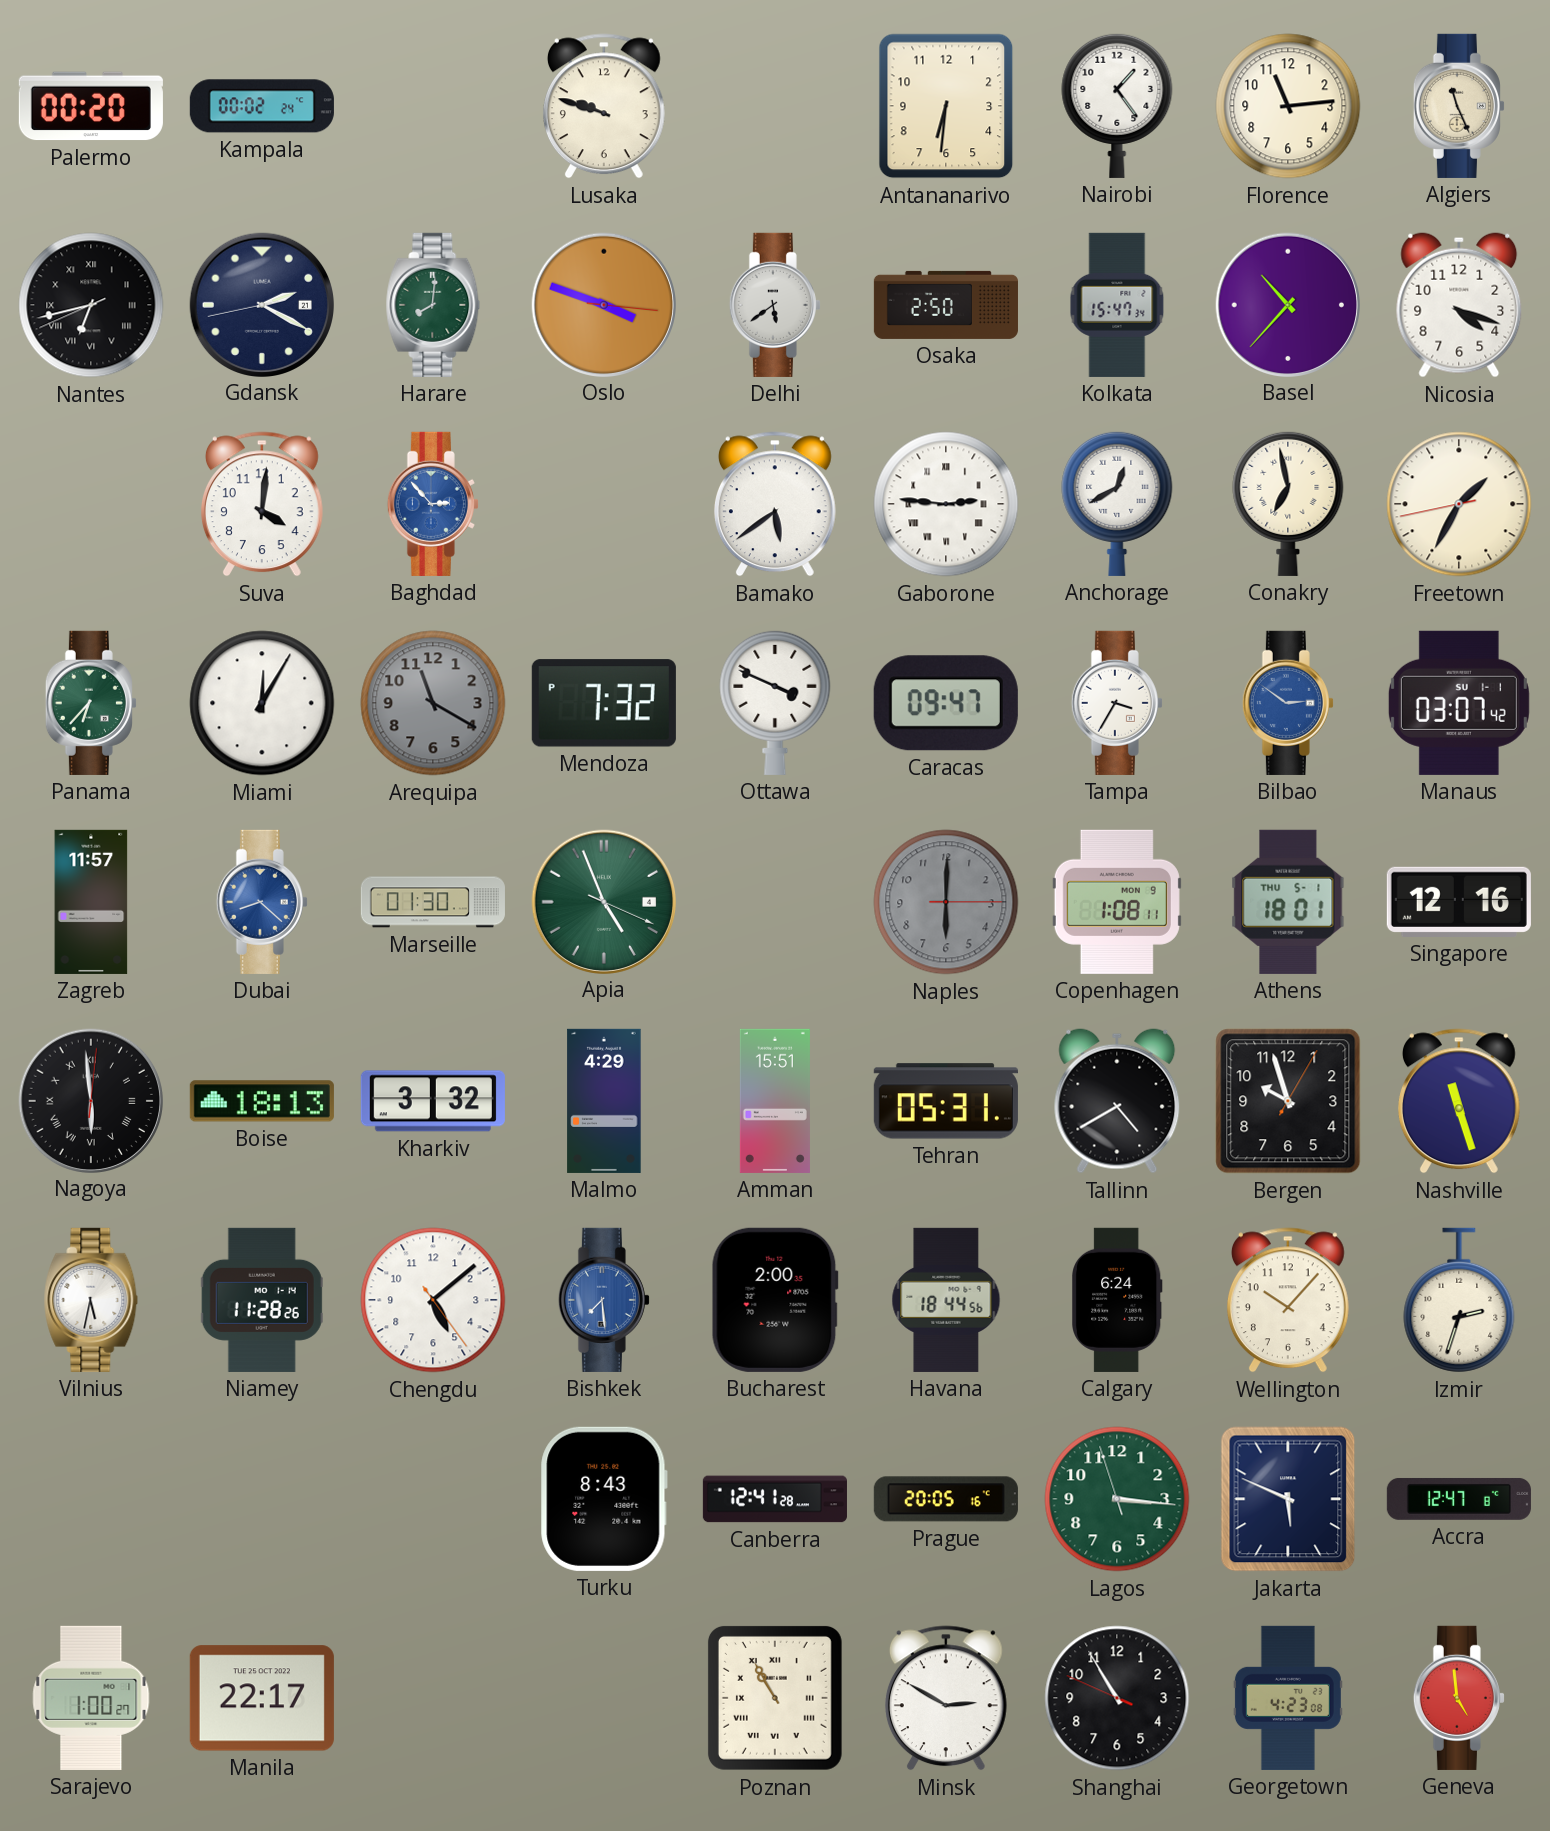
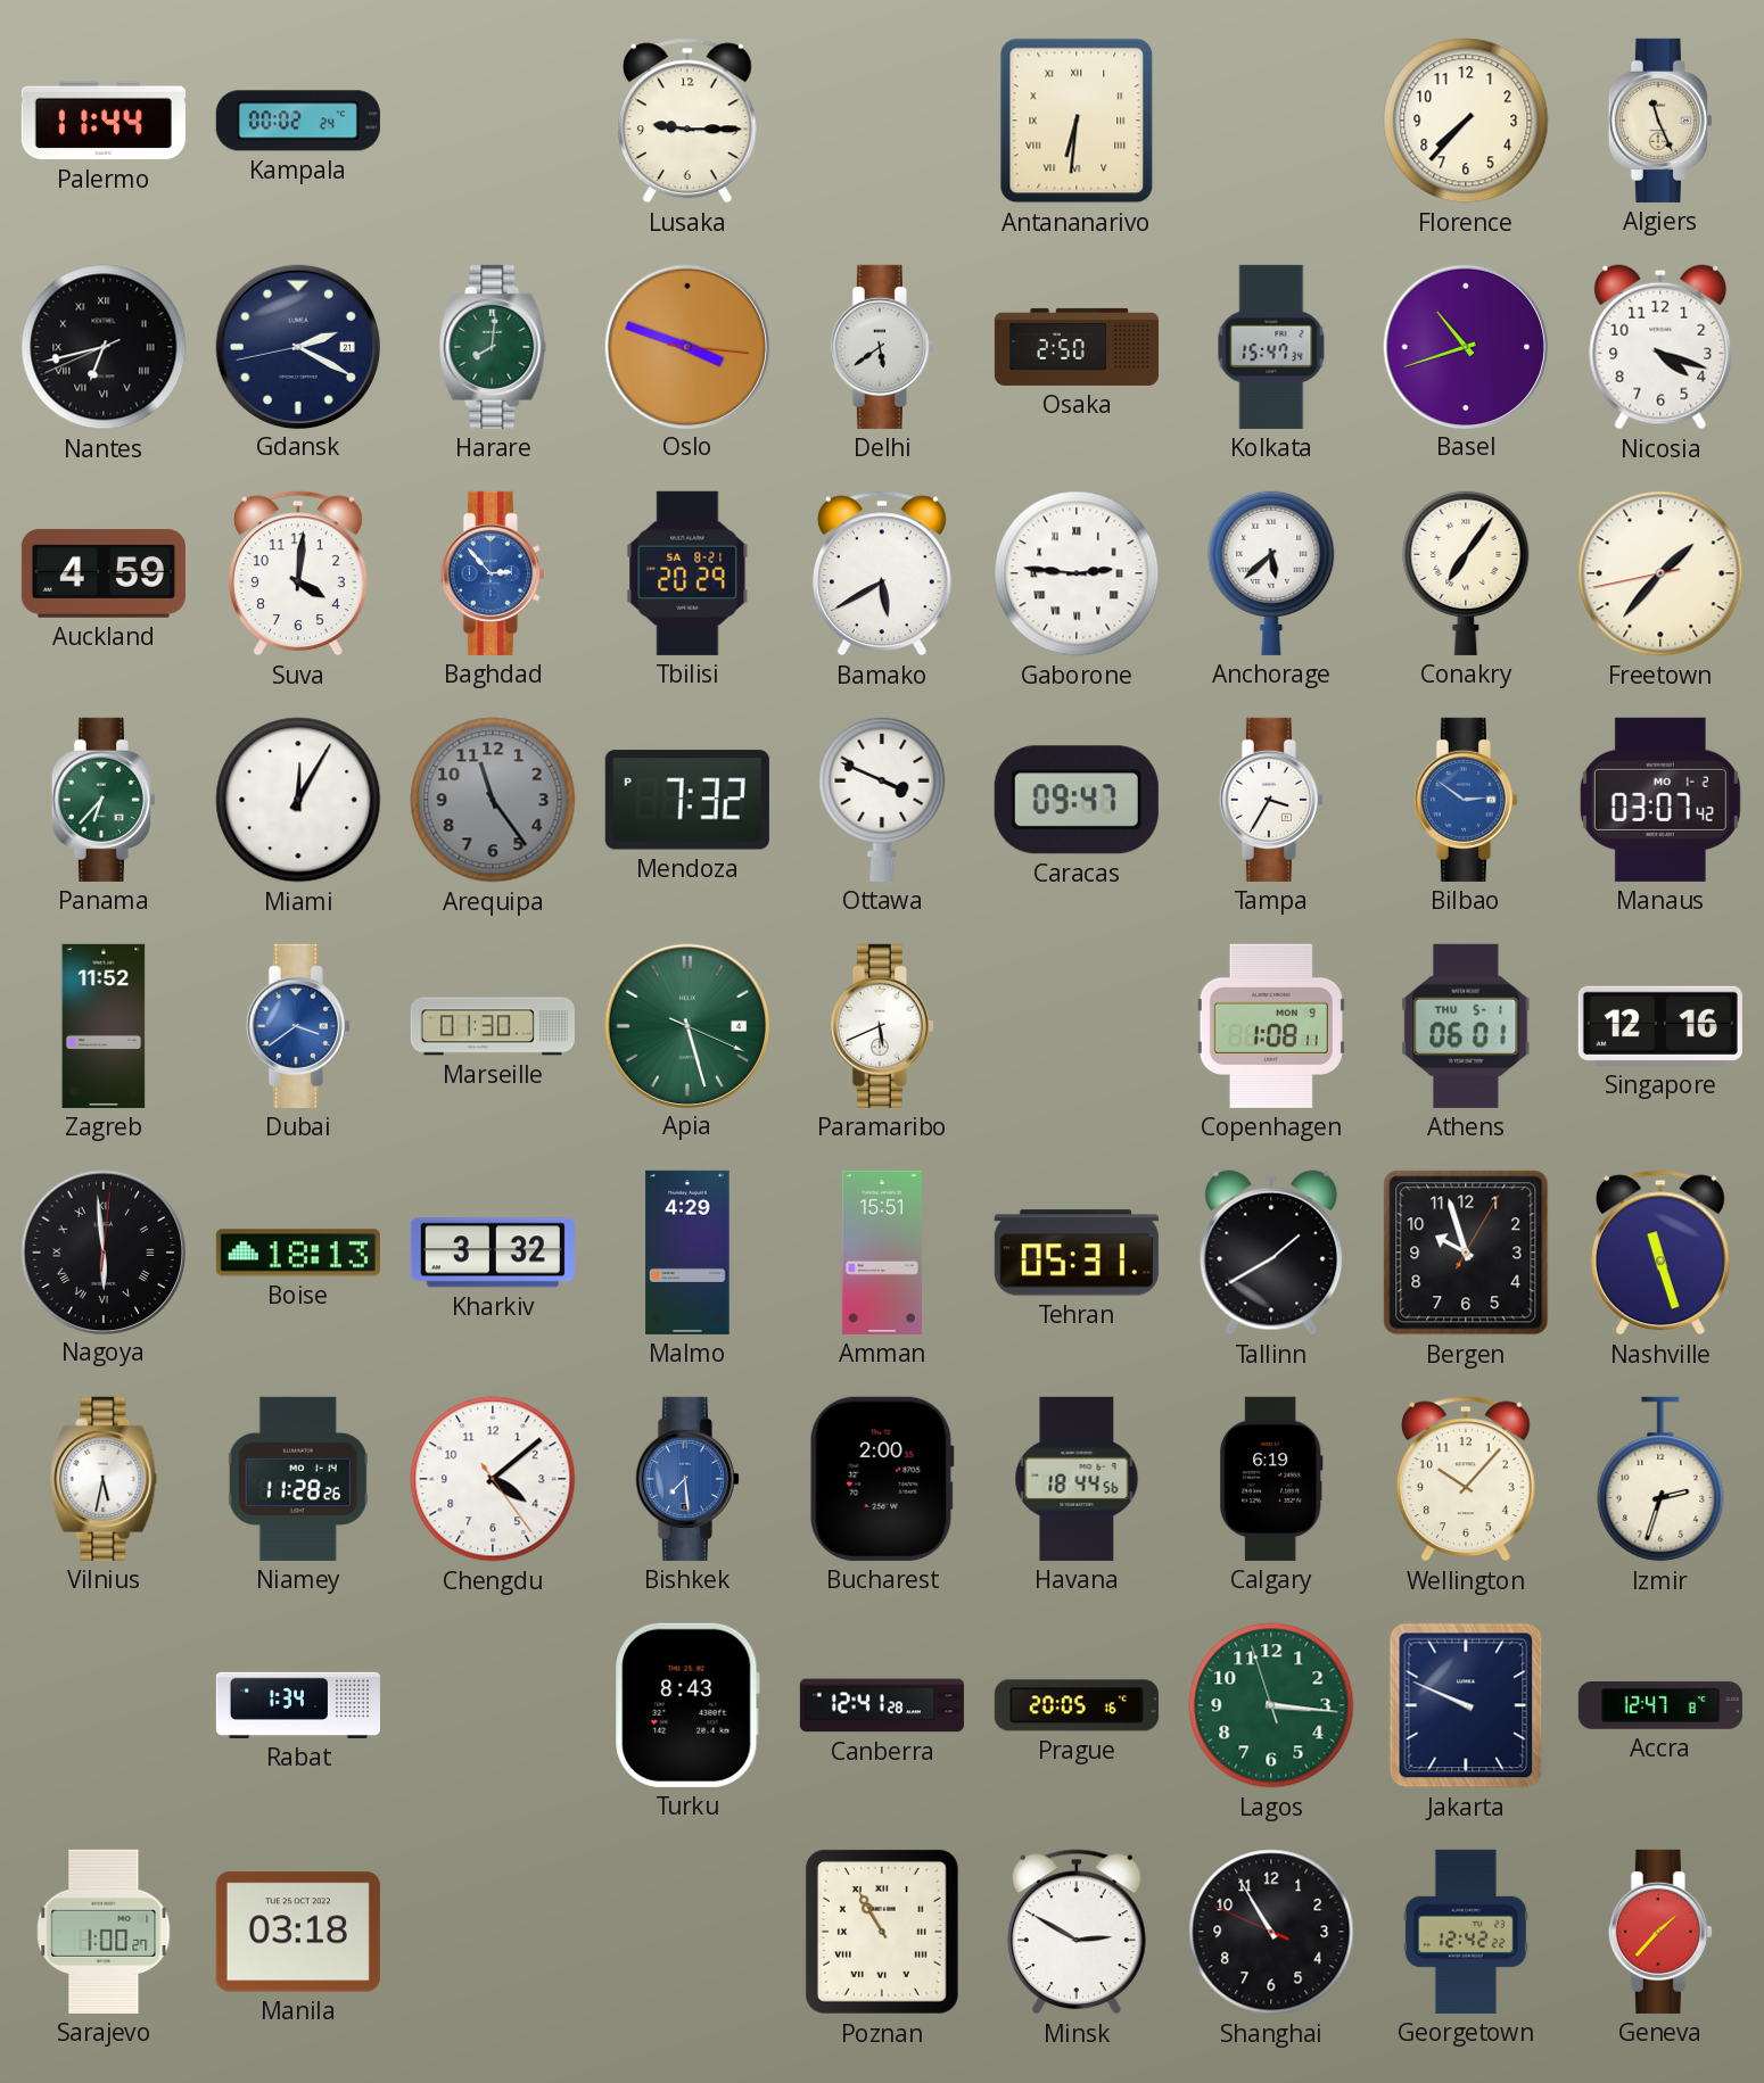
Palermo: 00:20 -> 11:44
Lusaka: 9:48 -> 9:15
Antananarivo numerals: Arabic -> Roman
Nairobi: 1:24 -> none
Florence: 11:14 -> 7:37
Basel: 10:37 -> 10:42
Auckland: none -> 4:59
Tbilisi: none -> 20:29
Bamako: 5:39 -> 5:40
Anchorage: 12:40 -> 5:38
Conakry: 6:58 -> 7:06
Freetown: 1:34 -> 1:36
Arequipa: 11:20 -> 11:24
Manaus date: SU 1-1 -> MO 1-2
Zagreb: 11:57 -> 11:52
Dubai: 8:22 -> 3:39
Apia: 4:56 -> 5:27
Paramaribo: none -> 5:41
Naples: 6:00 -> none
Athens: 18:01 -> 06:01
Tallinn: 4:40 -> 1:40
Chengdu: 5:08 -> 4:08
Calgary: 6:24 -> 6:19
Rabat: none -> 1:34
Jakarta: 5:49 -> 9:49
Manila: 22:17 -> 03:18
Georgetown: 4:23 -> 12:42
Geneva: 4:59 -> 1:37
